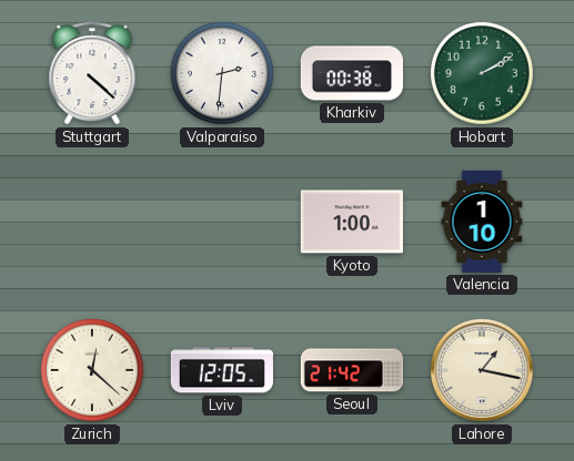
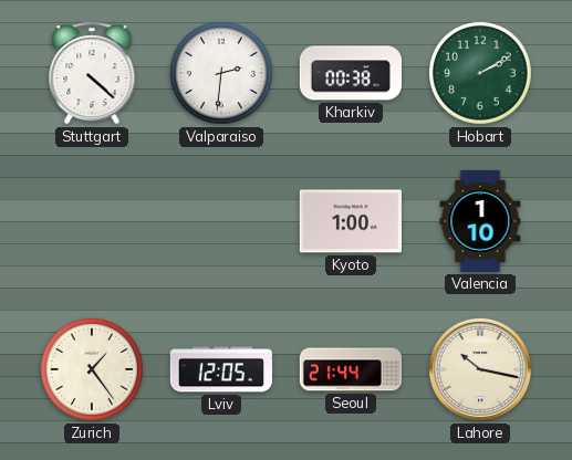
Zurich: 12:22 -> 1:24
Seoul: 21:42 -> 21:44
Lahore: 1:17 -> 10:17
